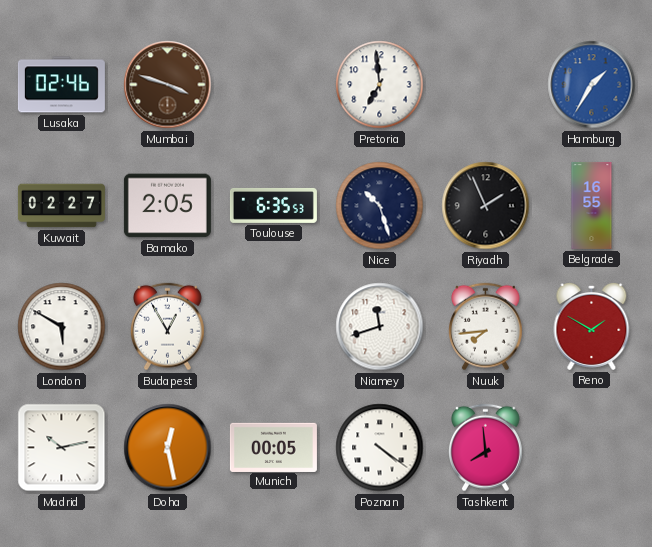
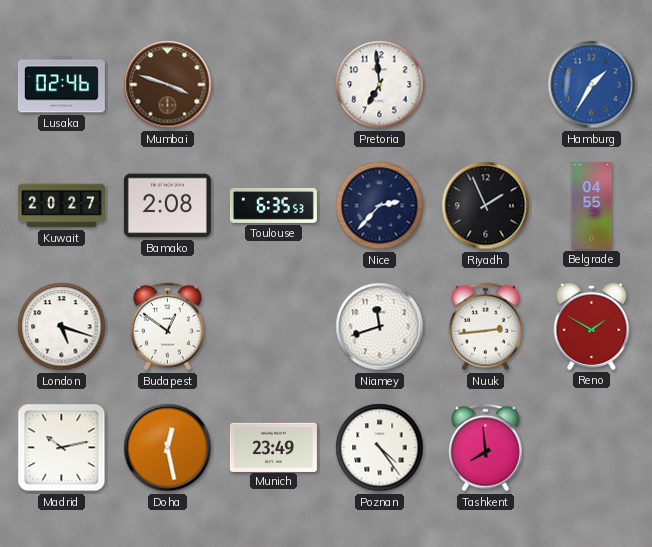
Kuwait: 02:27 -> 20:27
Bamako: 2:05 -> 2:08
Nice: 10:27 -> 2:37
Belgrade: 16:55 -> 04:55
London: 5:50 -> 5:18
Budapest: 12:55 -> 12:51
Nuuk: 7:44 -> 2:44
Munich: 00:05 -> 23:49
Poznan: 4:21 -> 4:24
